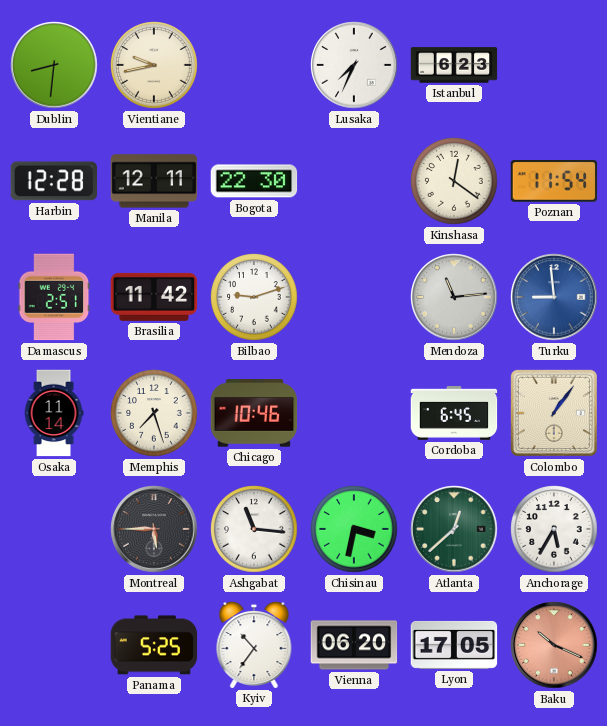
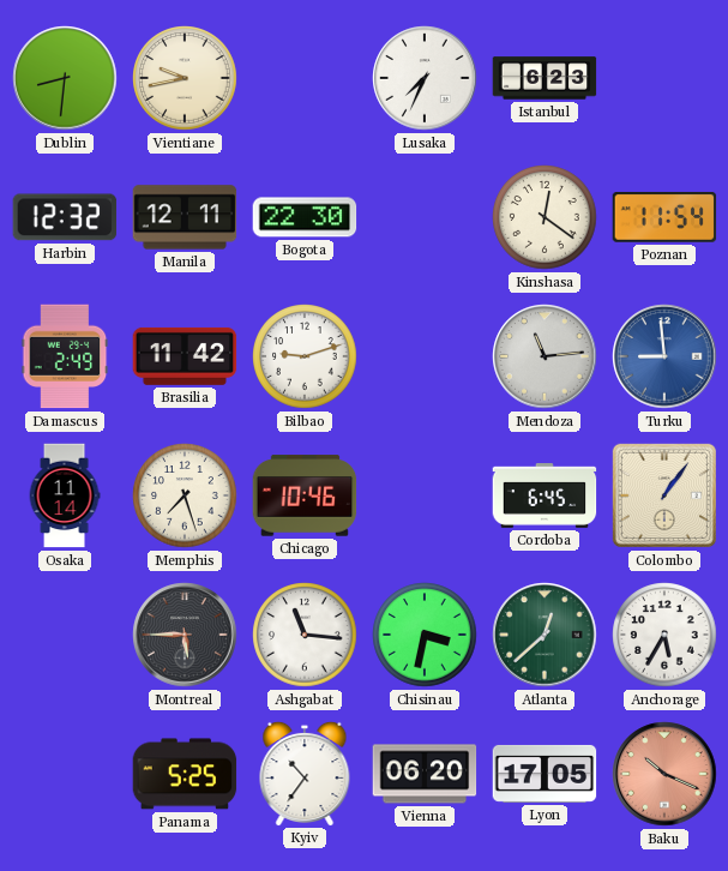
Harbin: 12:28 -> 12:32
Damascus: 2:51 -> 2:49
